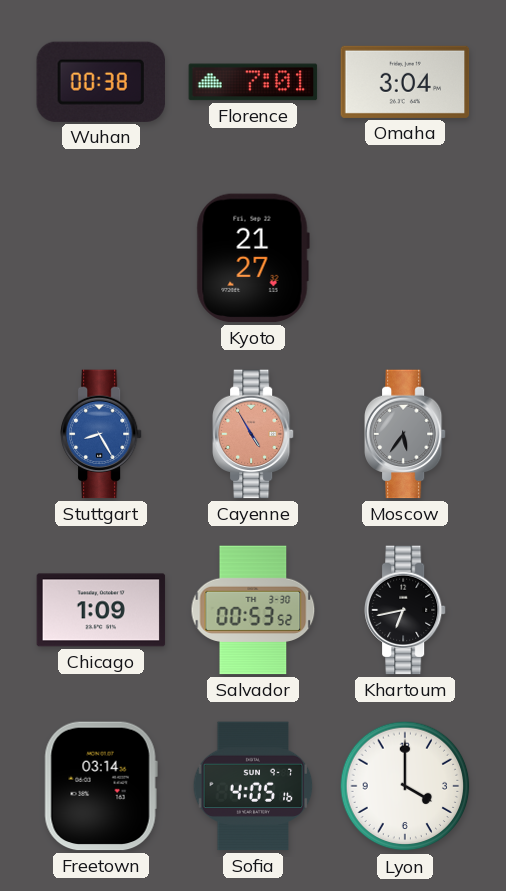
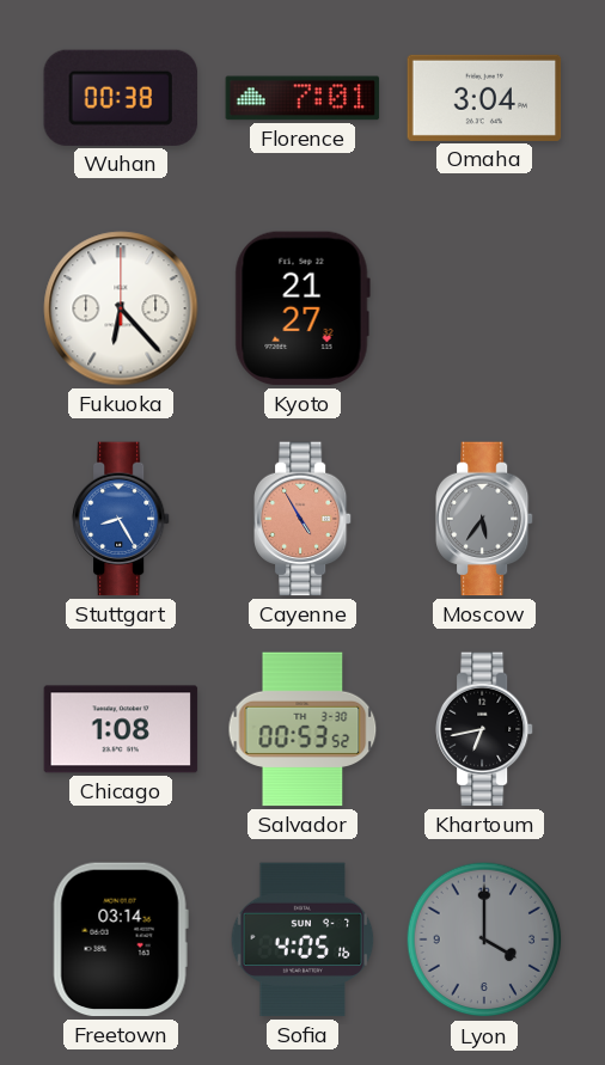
Fukuoka: none -> 6:23
Chicago: 1:09 -> 1:08
Lyon dial: white -> grey
